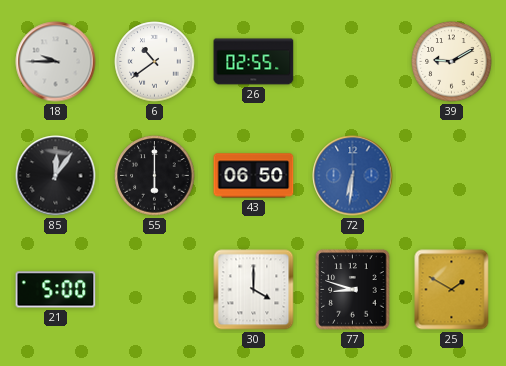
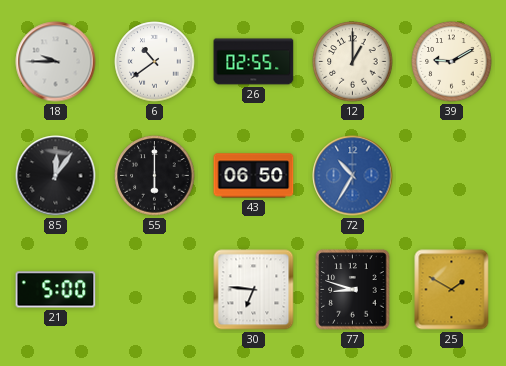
12: none -> 1:00
72: 6:31 -> 10:35
30: 4:00 -> 6:46
